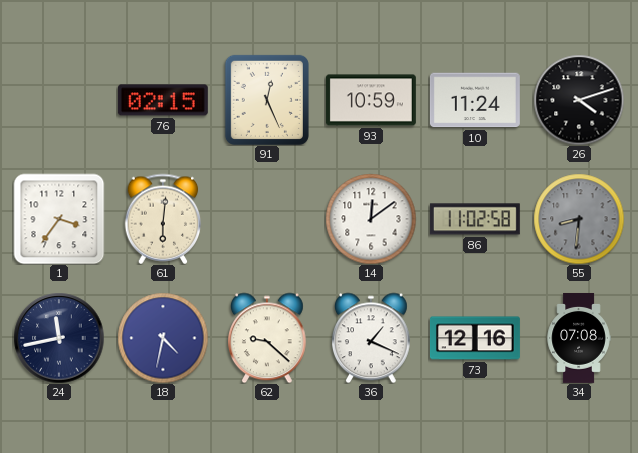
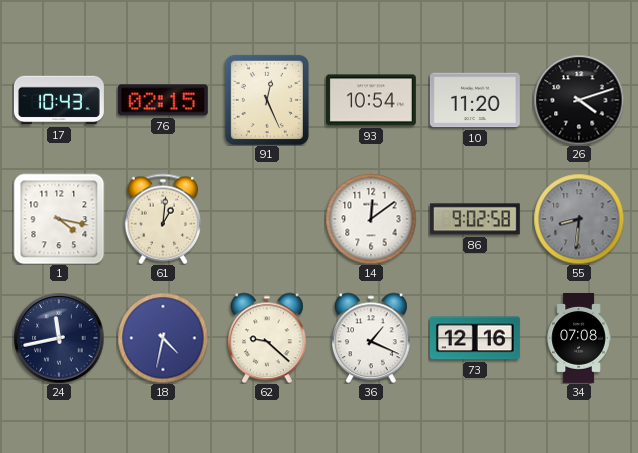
17: none -> 10:43
93: 10:59 -> 10:54
10: 11:24 -> 11:20
1: 3:36 -> 4:17
61: 6:01 -> 1:01
86: 11:02 -> 9:02
